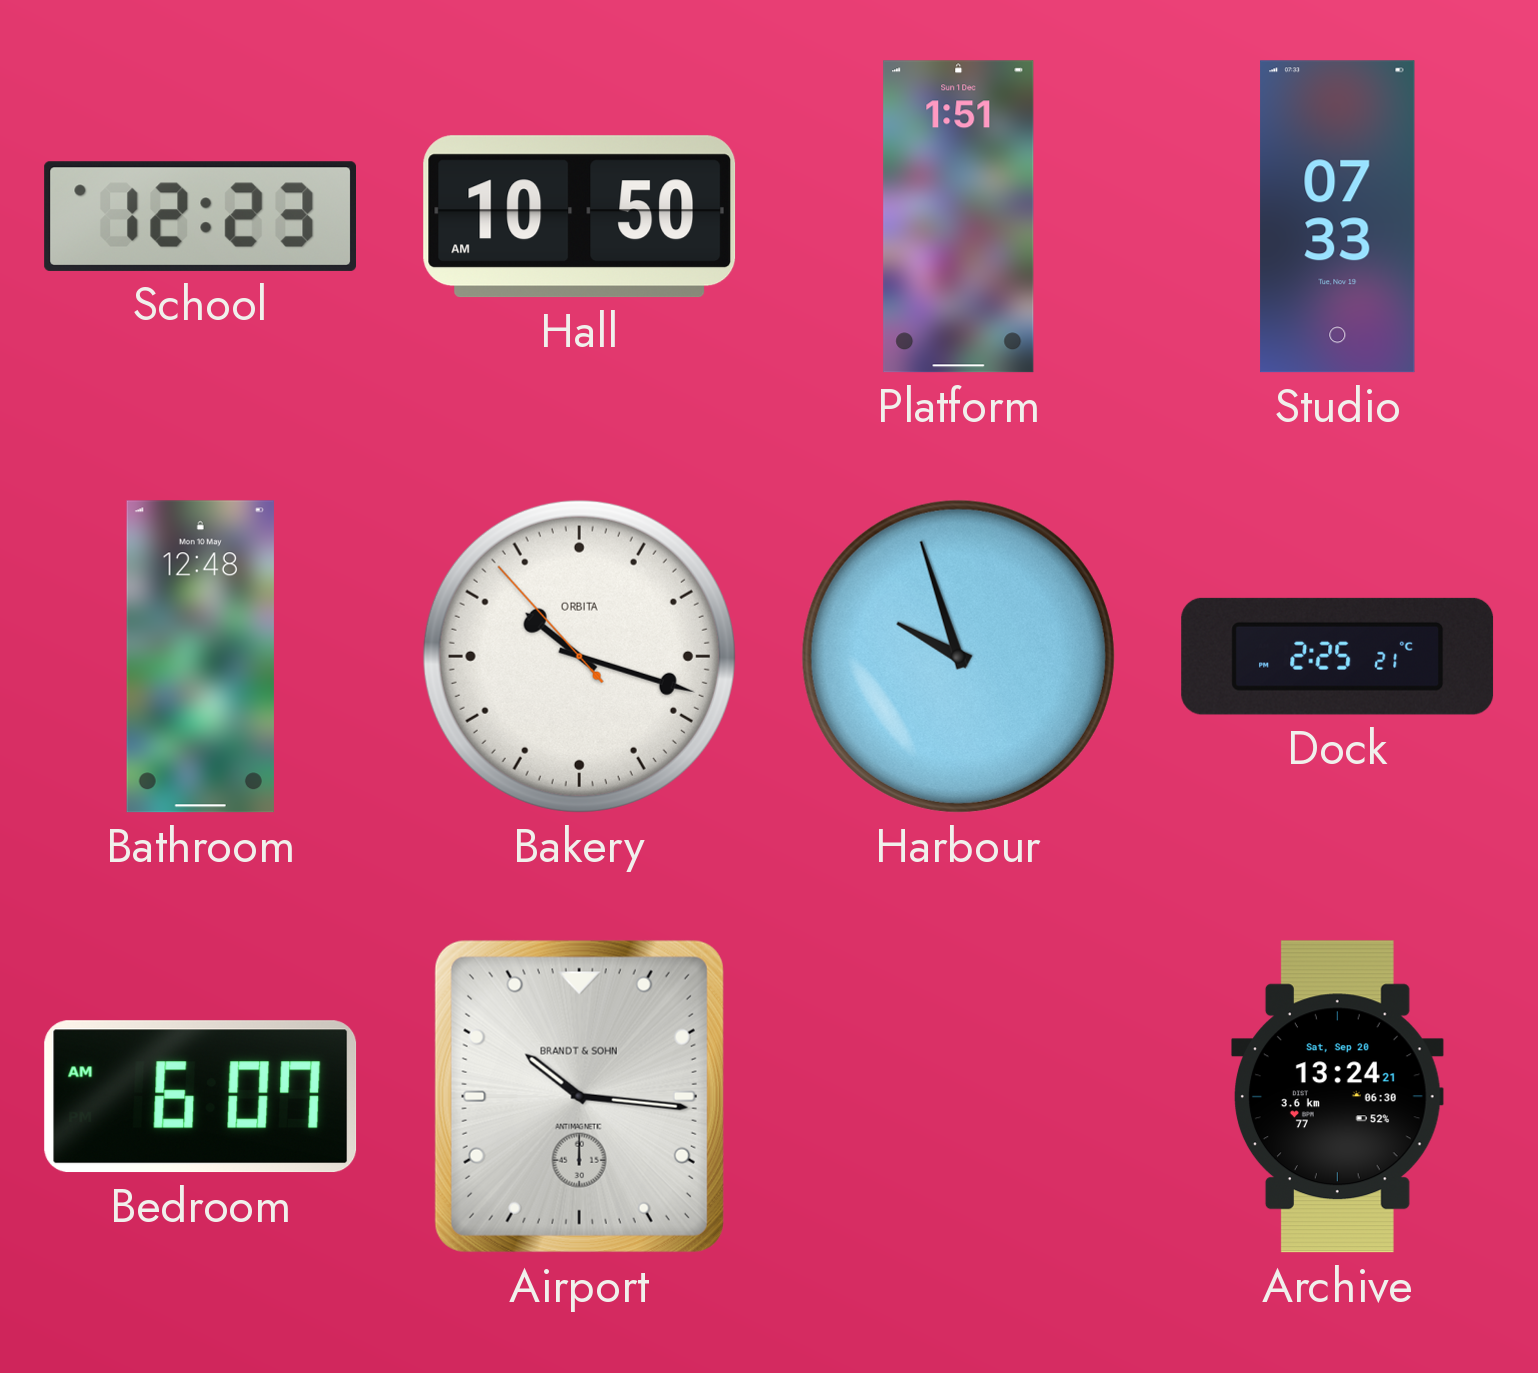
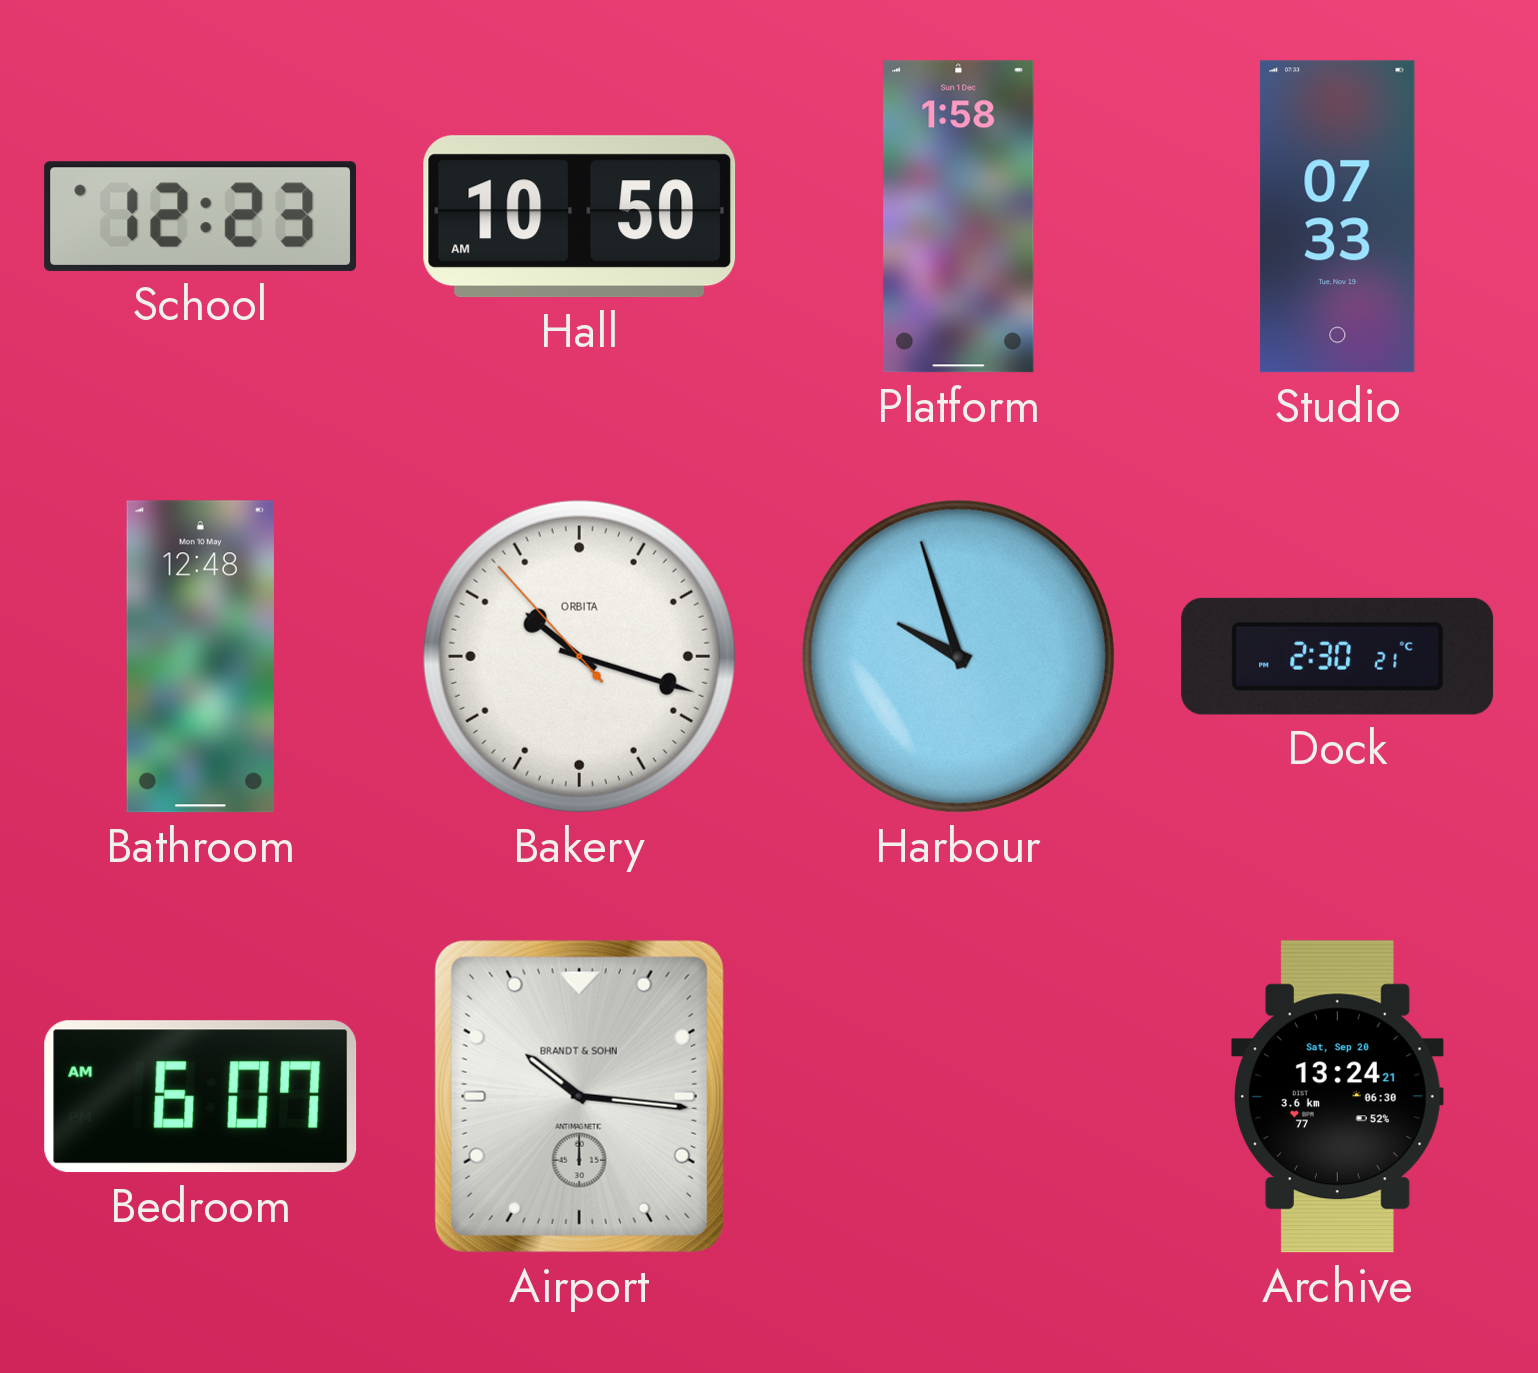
Platform: 1:51 -> 1:58
Dock: 2:25 -> 2:30
